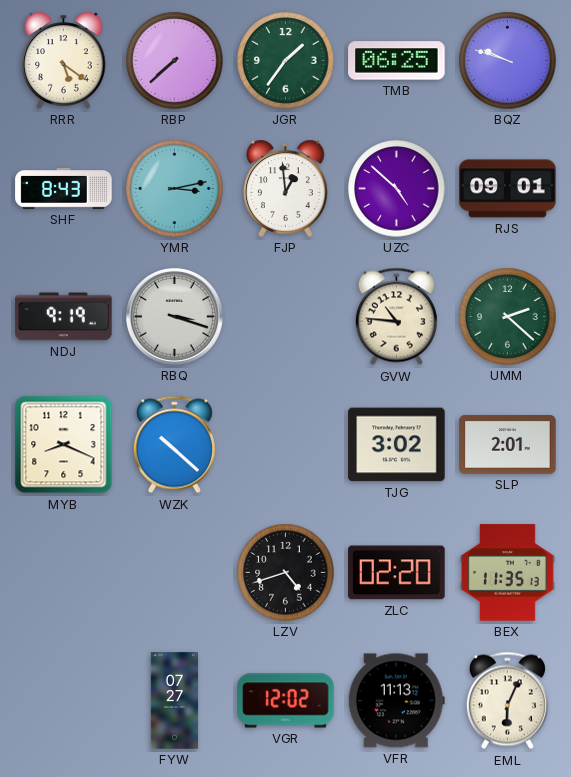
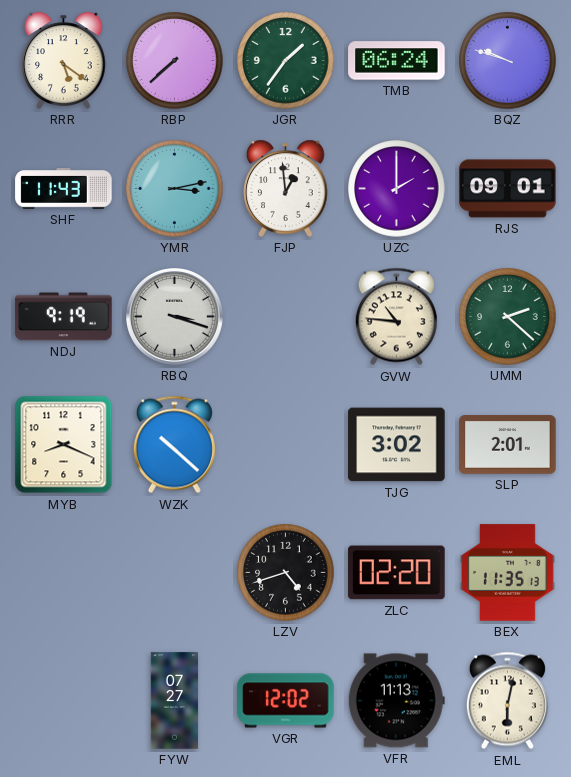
TMB: 06:25 -> 06:24
SHF: 8:43 -> 11:43
UZC: 4:52 -> 2:00
EML: 6:04 -> 6:02
